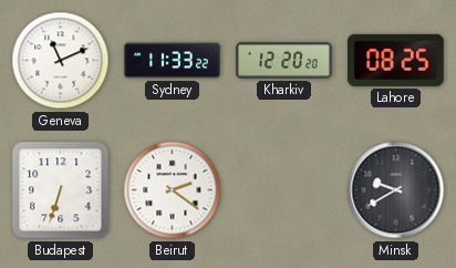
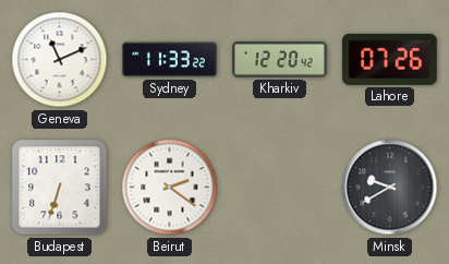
Kharkiv: 12:20:20 -> 12:20:42
Lahore: 08:25 -> 07:26
